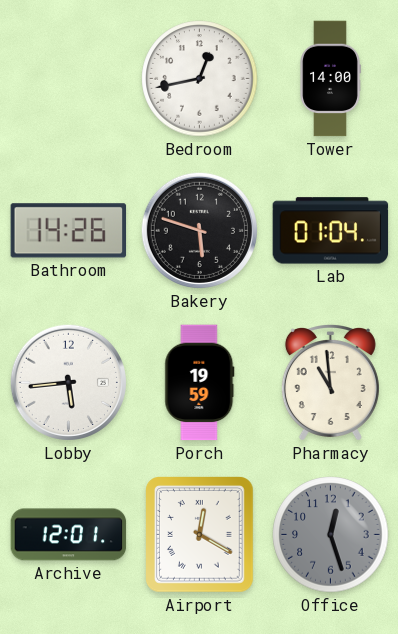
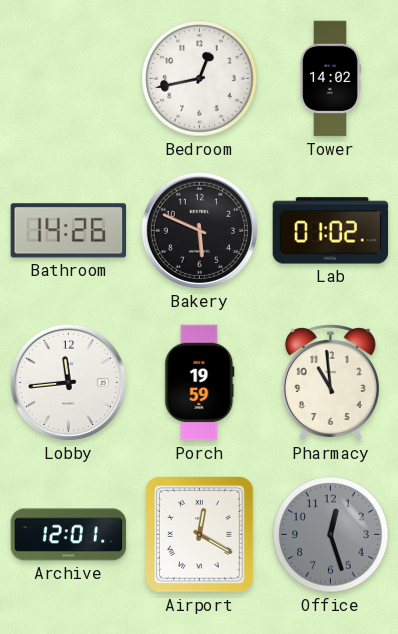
Tower: 14:00 -> 14:02
Bakery: 5:48 -> 5:49
Lab: 01:04 -> 01:02
Lobby: 5:44 -> 11:44
